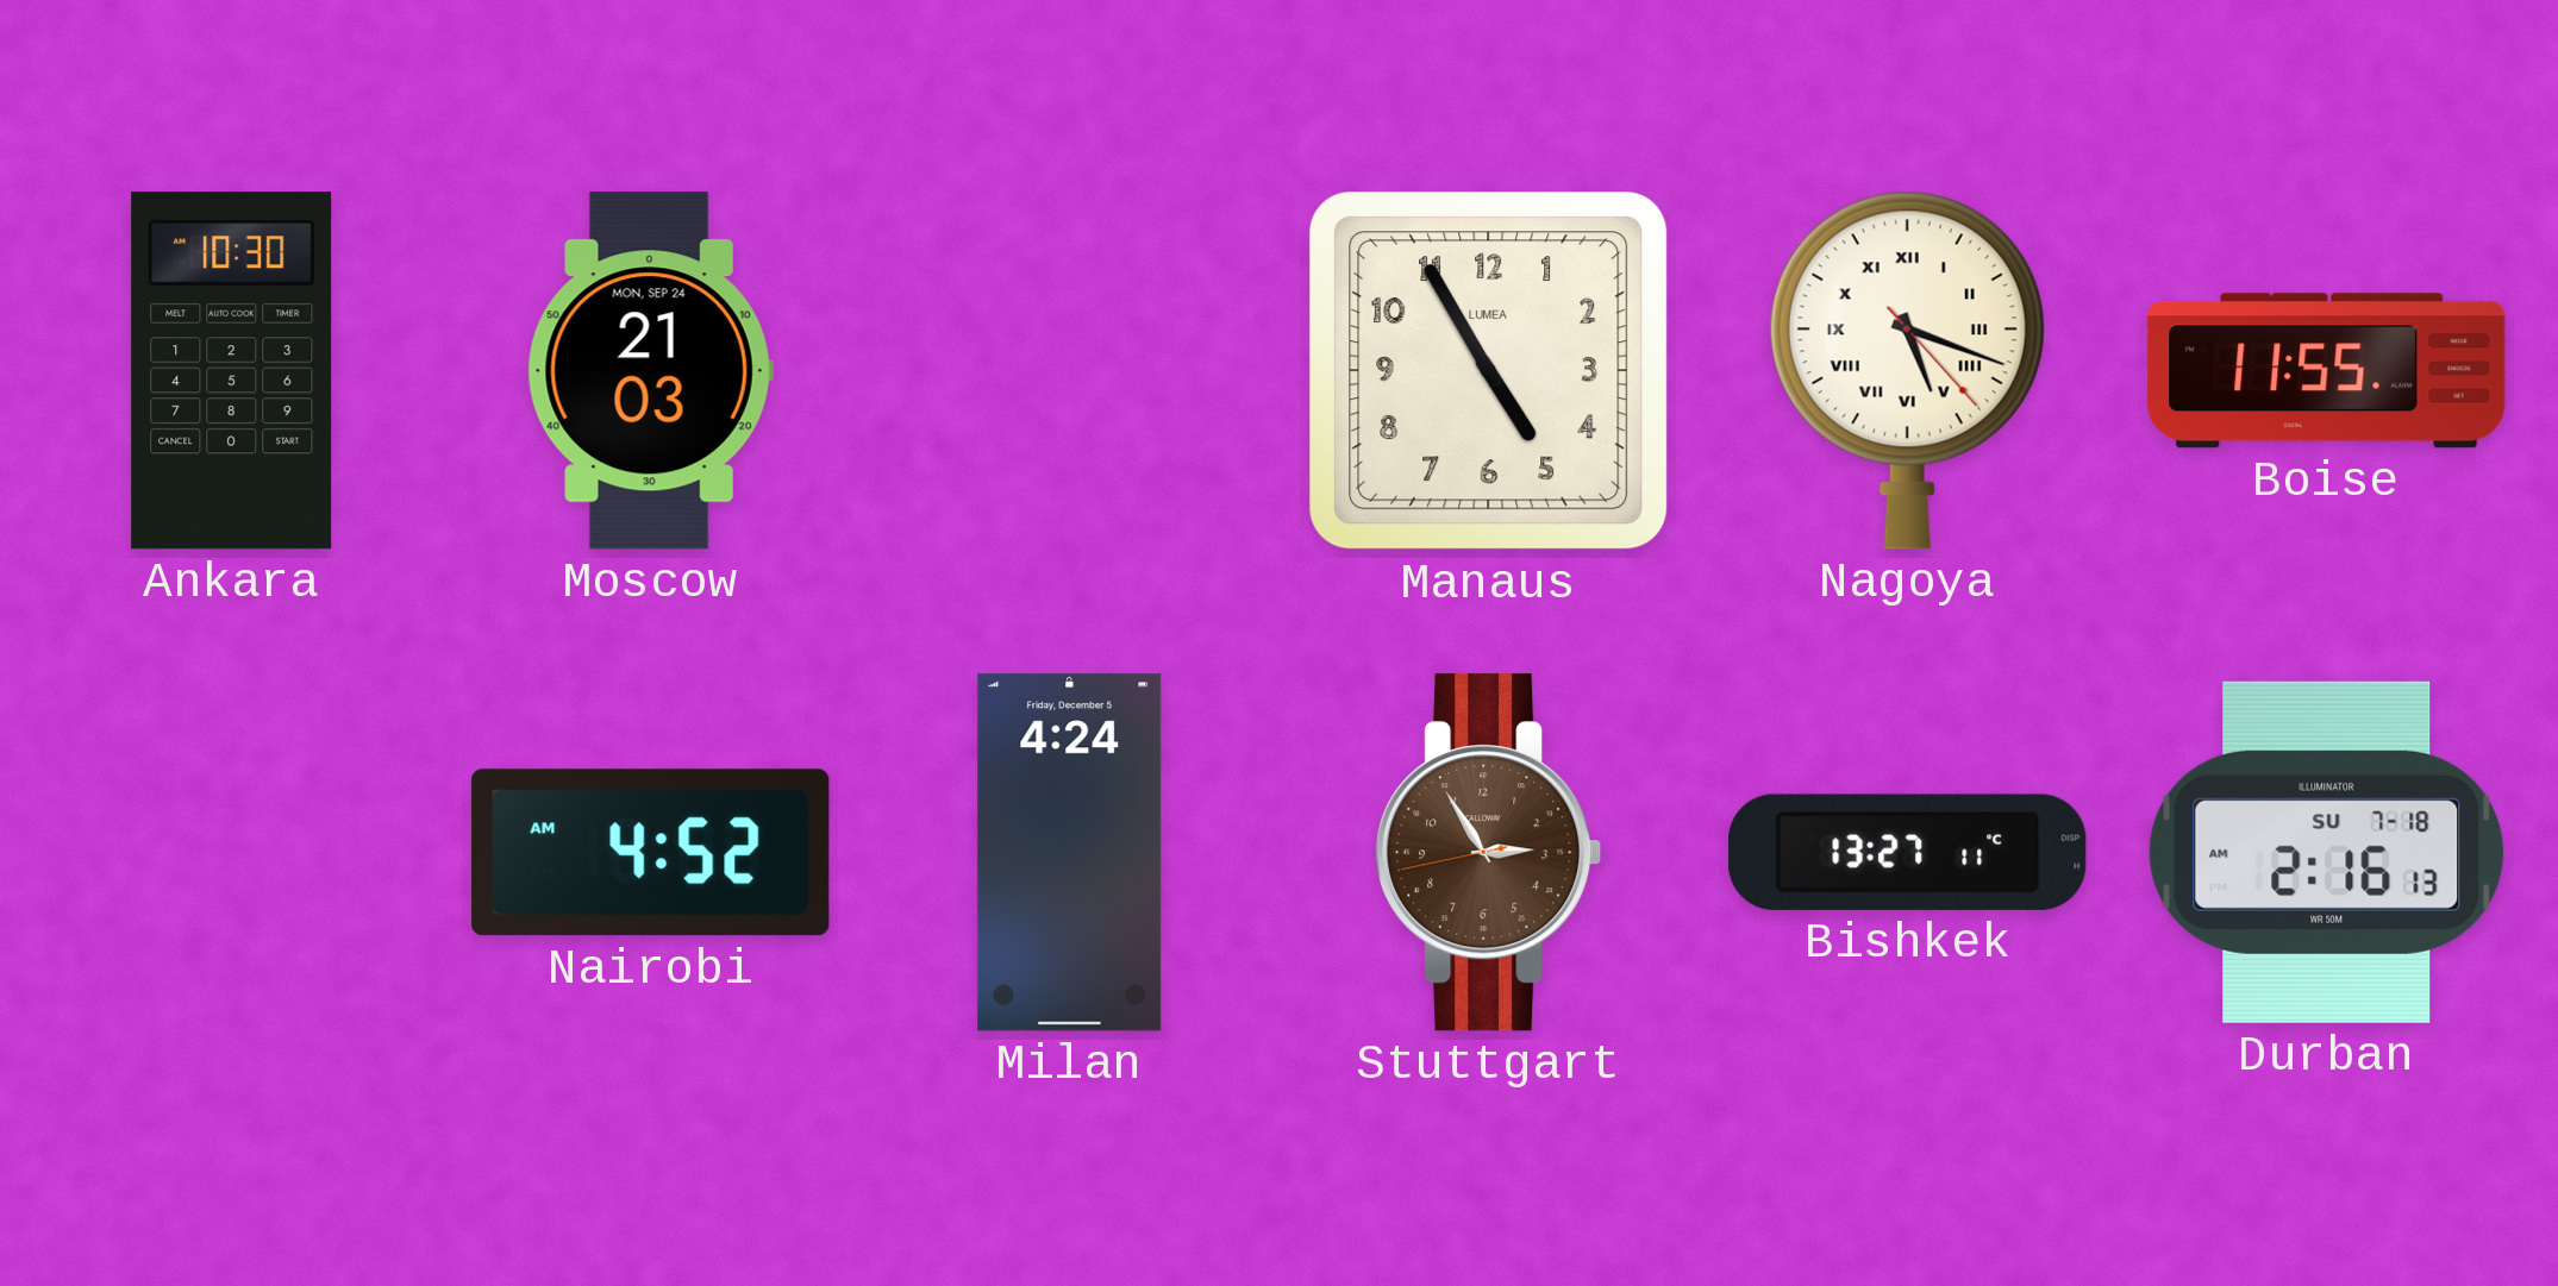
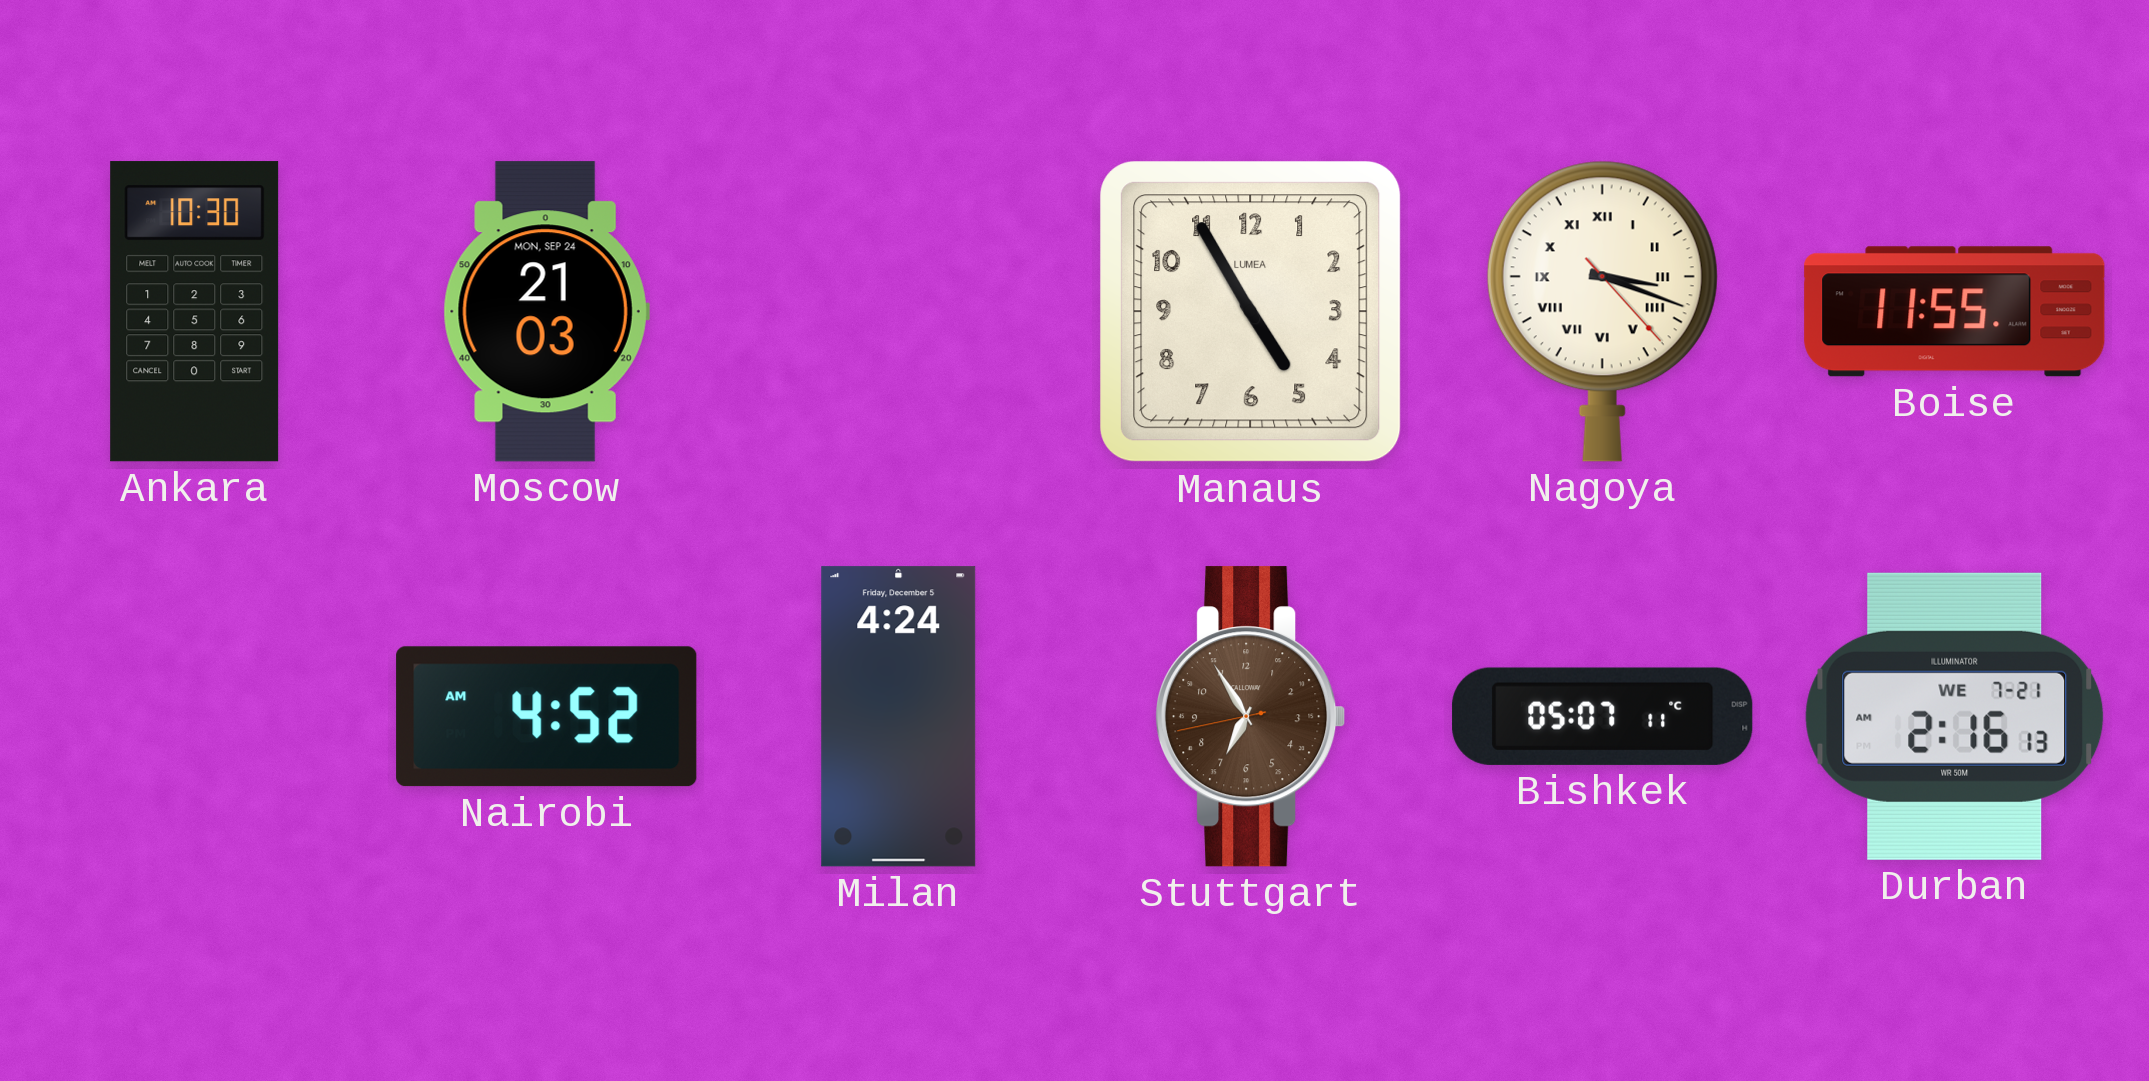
Nagoya: 5:18 -> 3:18
Stuttgart: 2:54 -> 6:54
Bishkek: 13:27 -> 05:07
Durban date: SU 7-18 -> WE 7-21
